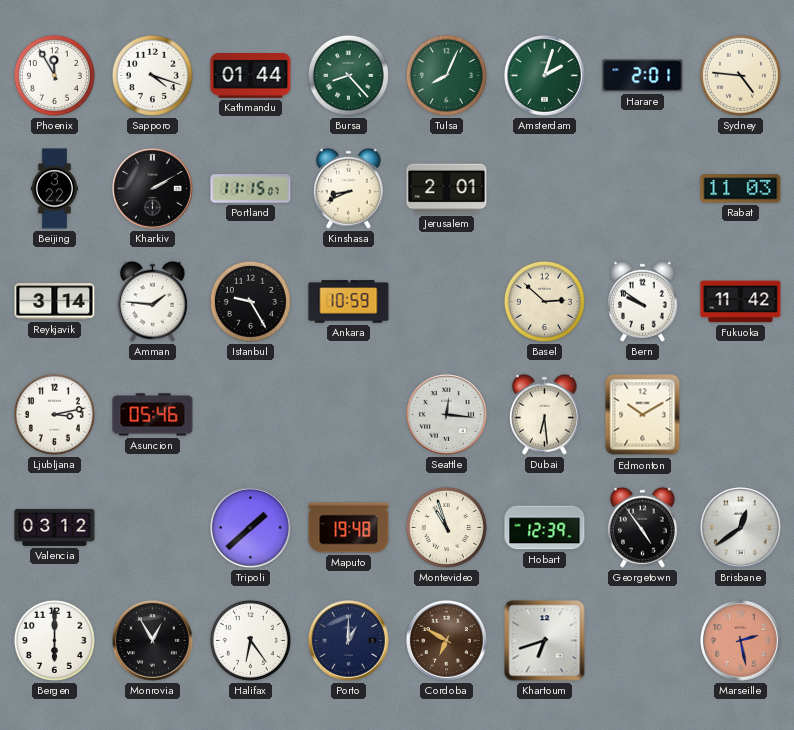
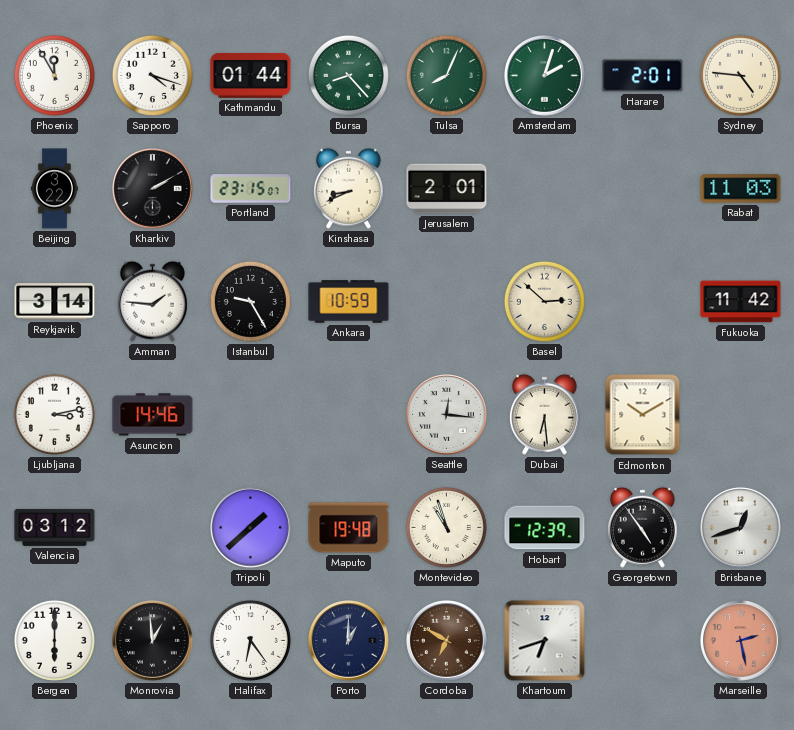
Portland: 11:15 -> 23:15
Bern: 9:51 -> none
Asuncion: 05:46 -> 14:46
Brisbane: 12:39 -> 12:42
Monrovia: 12:55 -> 12:59
